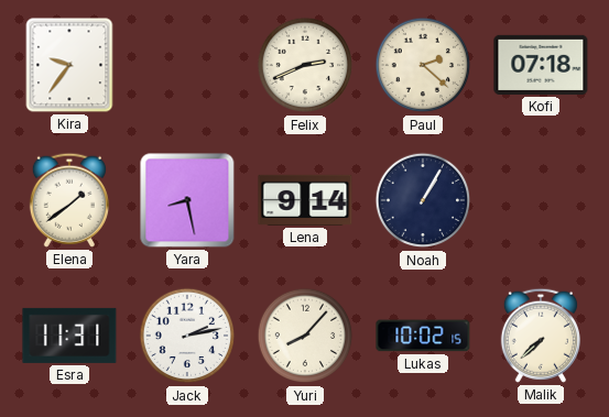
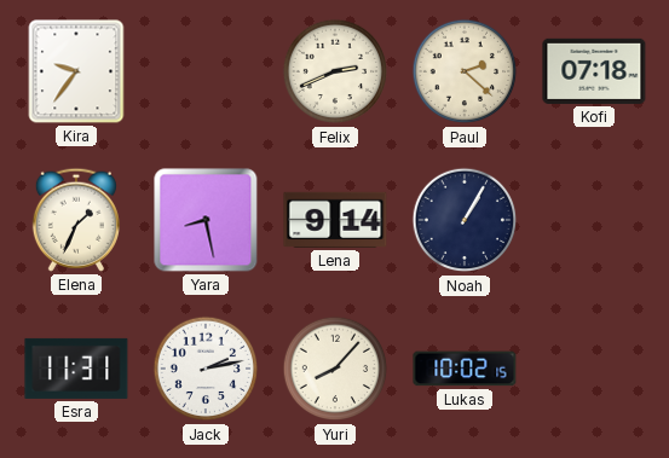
Elena: 1:39 -> 1:34
Malik: 7:38 -> none
